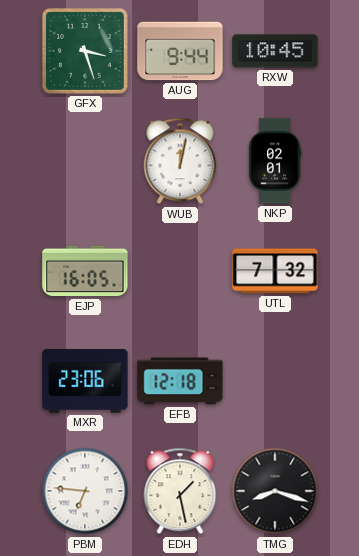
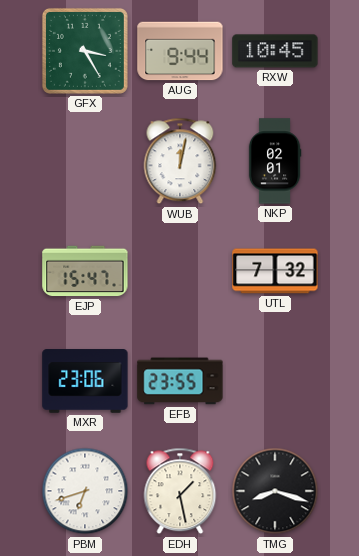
GFX: 3:27 -> 3:25
EJP: 16:05 -> 15:47
EFB: 12:18 -> 23:55
PBM: 6:46 -> 6:42
